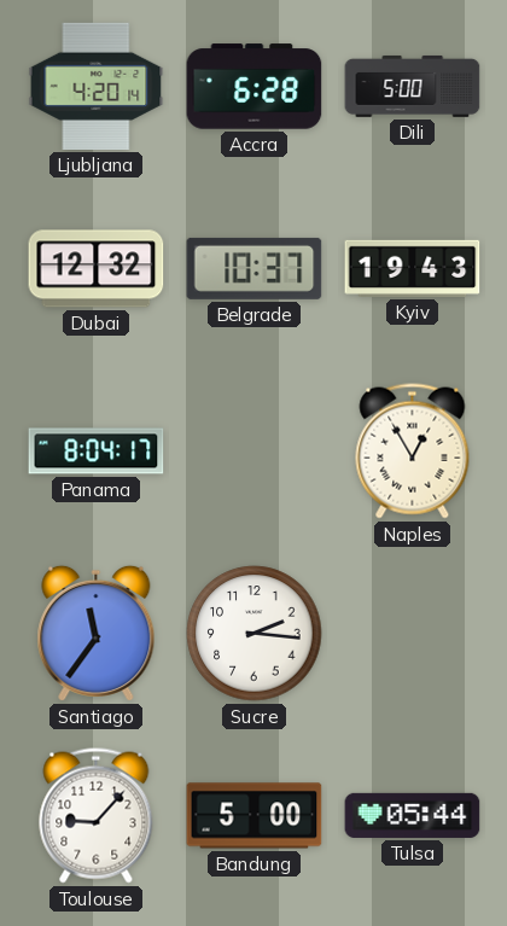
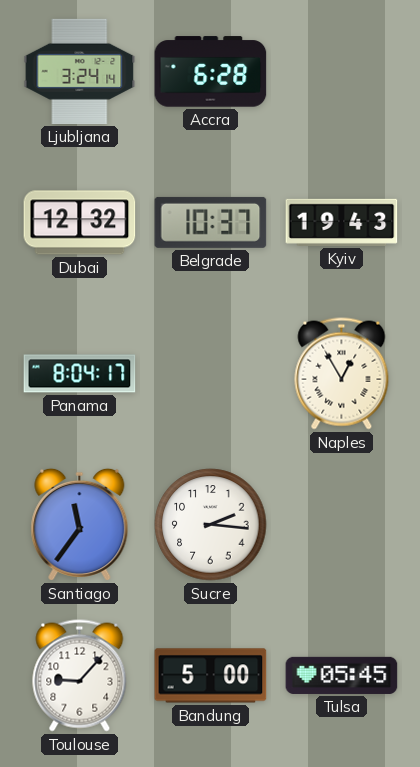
Ljubljana: 4:20 -> 3:24
Dili: 5:00 -> none
Tulsa: 05:44 -> 05:45
